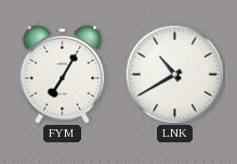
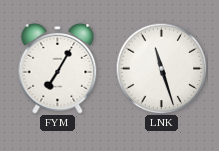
LNK: 10:40 -> 11:27
